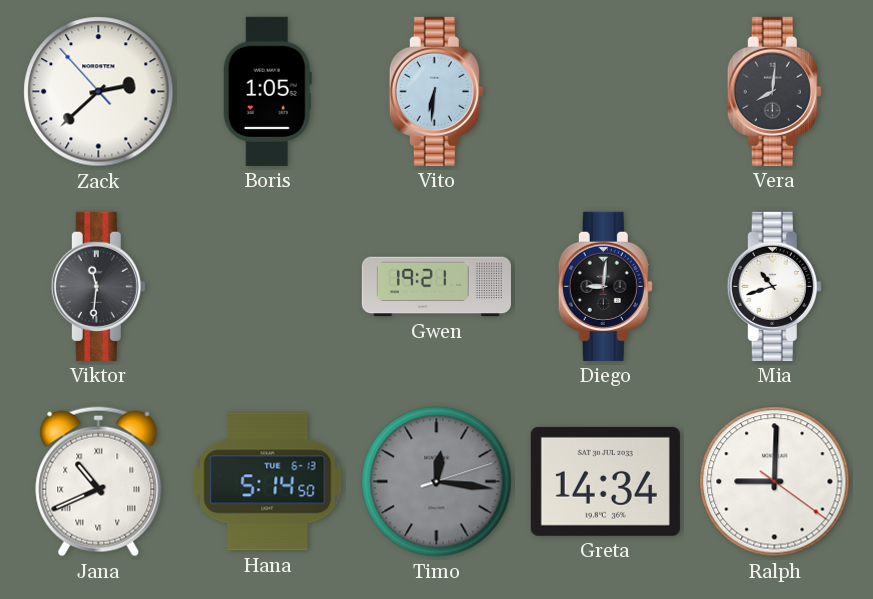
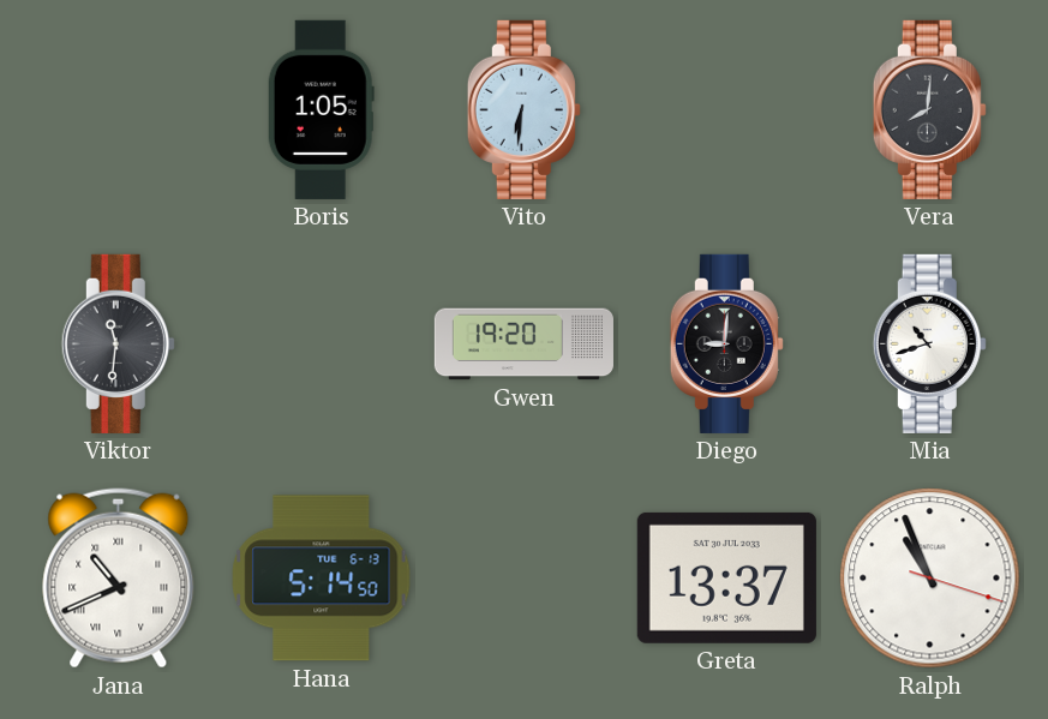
Zack: 2:37 -> none
Gwen: 19:21 -> 19:20
Timo: 12:16 -> none
Greta: 14:34 -> 13:37
Ralph: 9:00 -> 10:56
